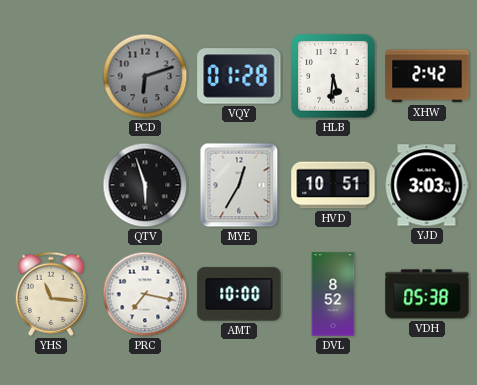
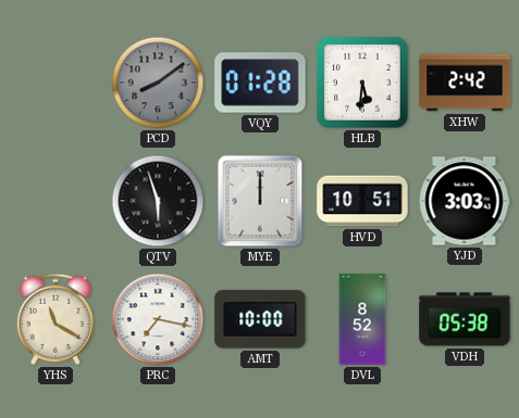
PCD: 6:12 -> 8:09
MYE: 12:35 -> 12:00
YHS: 11:16 -> 11:20
